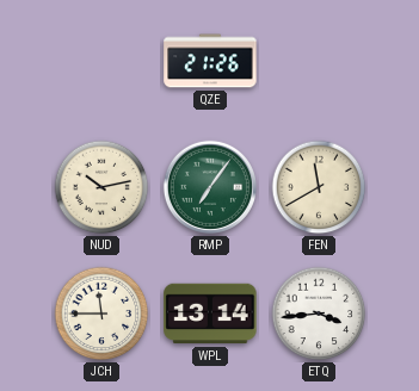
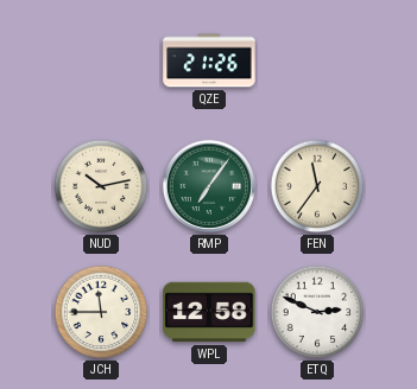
FEN: 11:40 -> 11:36
WPL: 13:14 -> 12:58
ETQ: 3:44 -> 2:49
